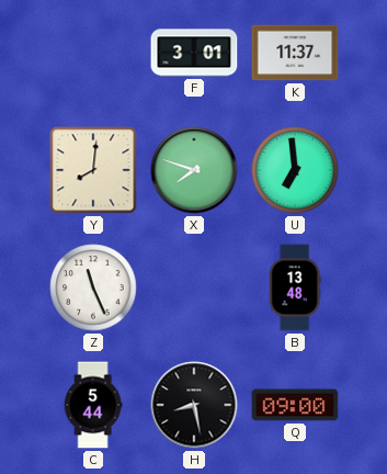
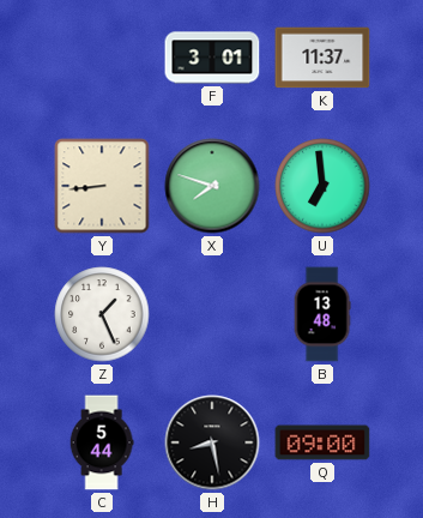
Y: 8:01 -> 8:44
Z: 11:26 -> 1:26
